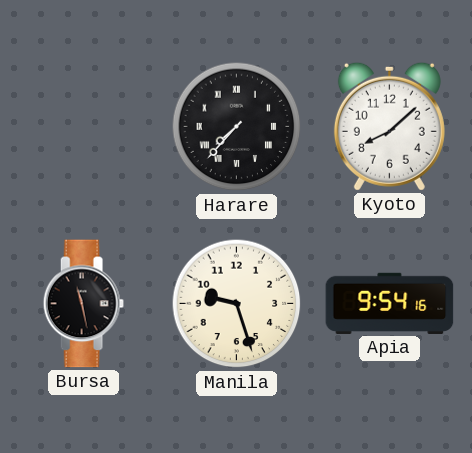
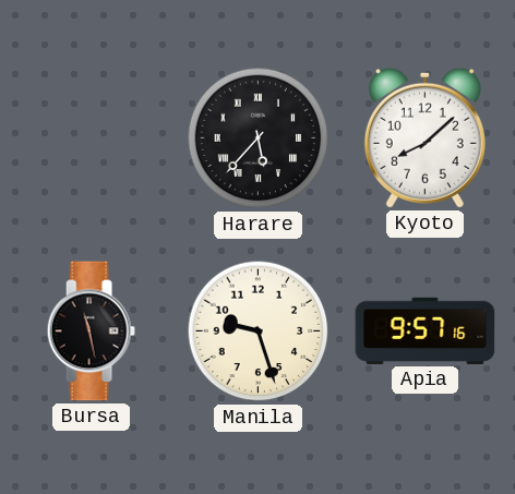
Harare: 7:37 -> 5:37
Apia: 9:54 -> 9:57
